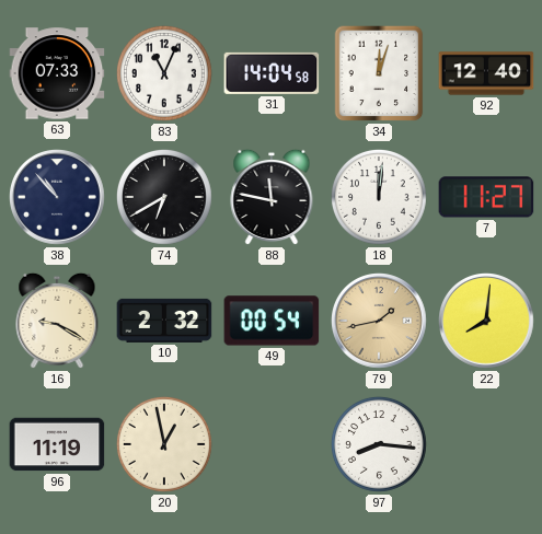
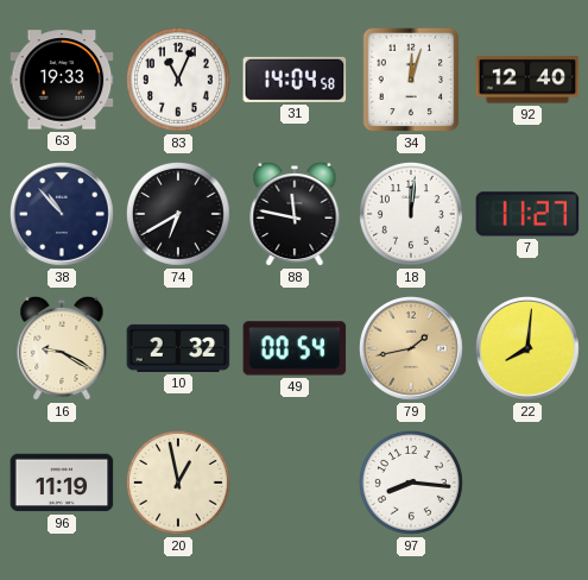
63: 07:33 -> 19:33
